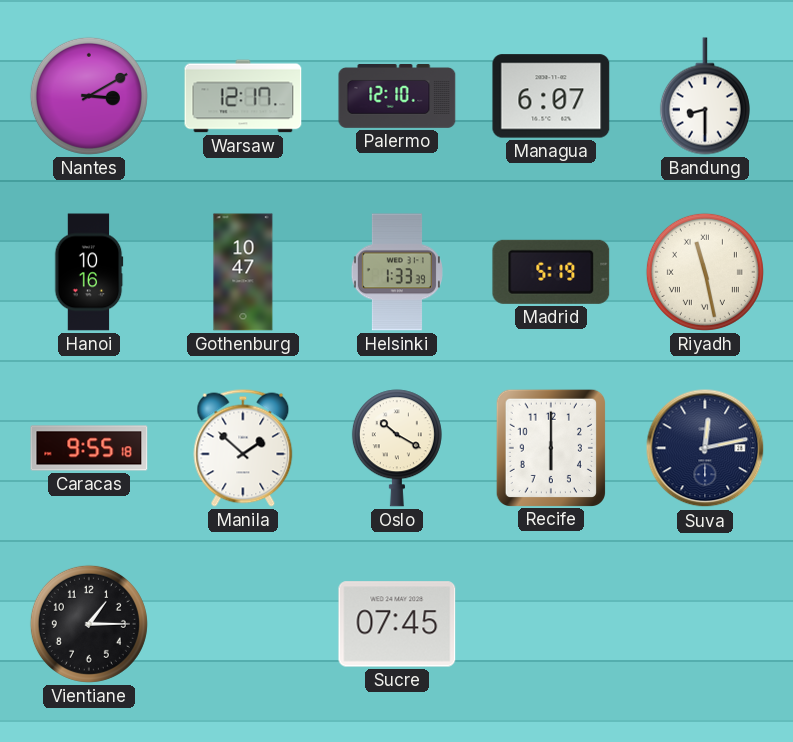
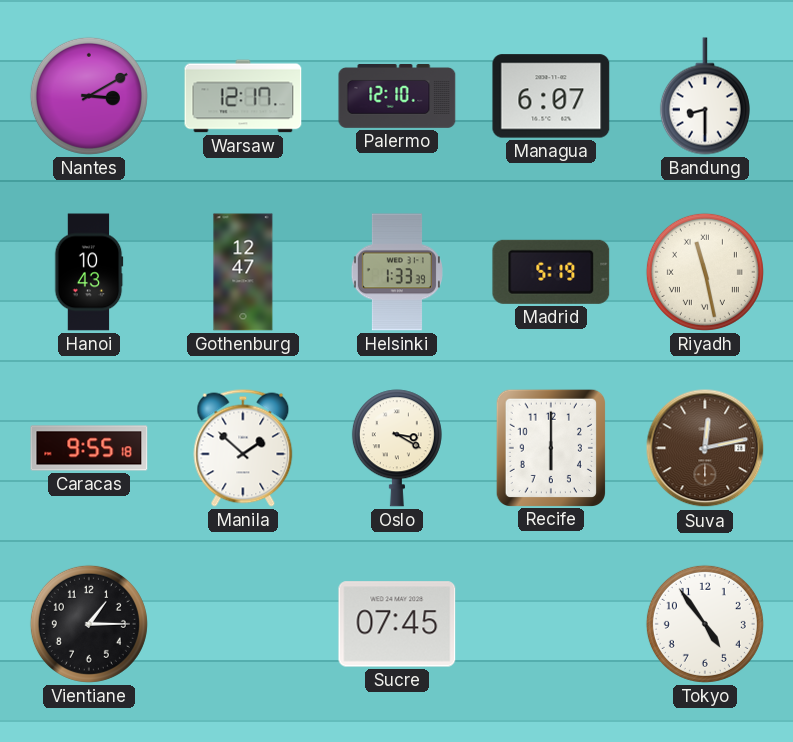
Hanoi: 10:16 -> 10:43
Gothenburg: 10:47 -> 12:47
Oslo: 10:20 -> 3:20
Suva dial: navy -> brown
Tokyo: none -> 4:54
